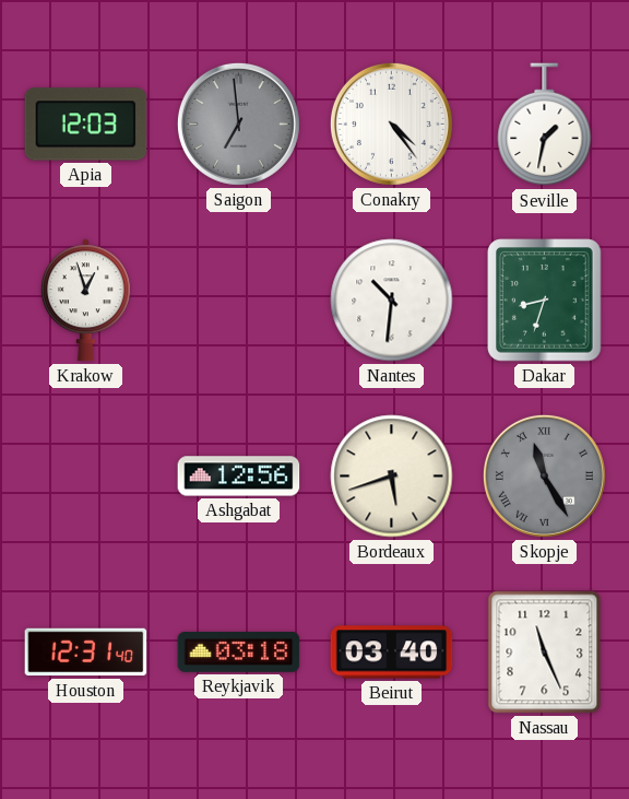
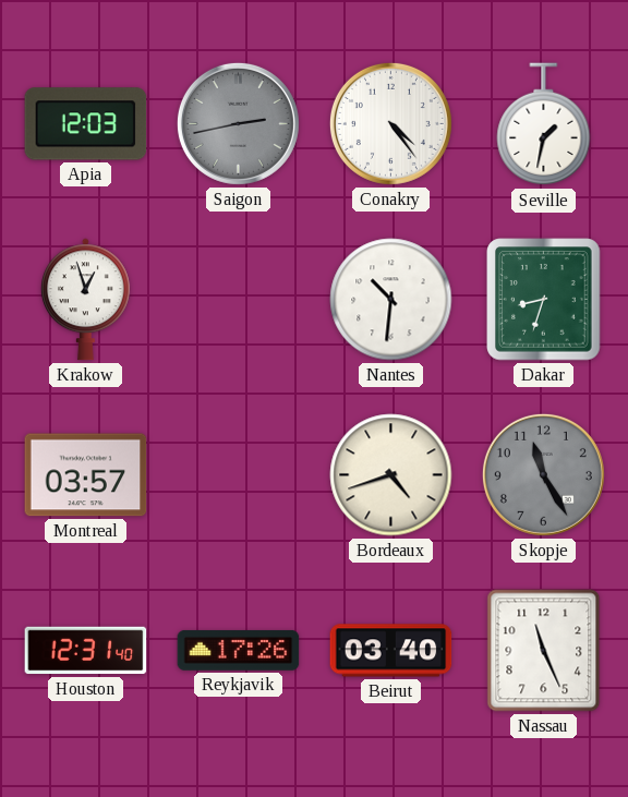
Saigon: 6:59 -> 2:43
Montreal: none -> 03:57
Ashgabat: 12:56 -> none
Bordeaux: 5:42 -> 4:42
Skopje numerals: Roman -> Arabic
Reykjavik: 03:18 -> 17:26
